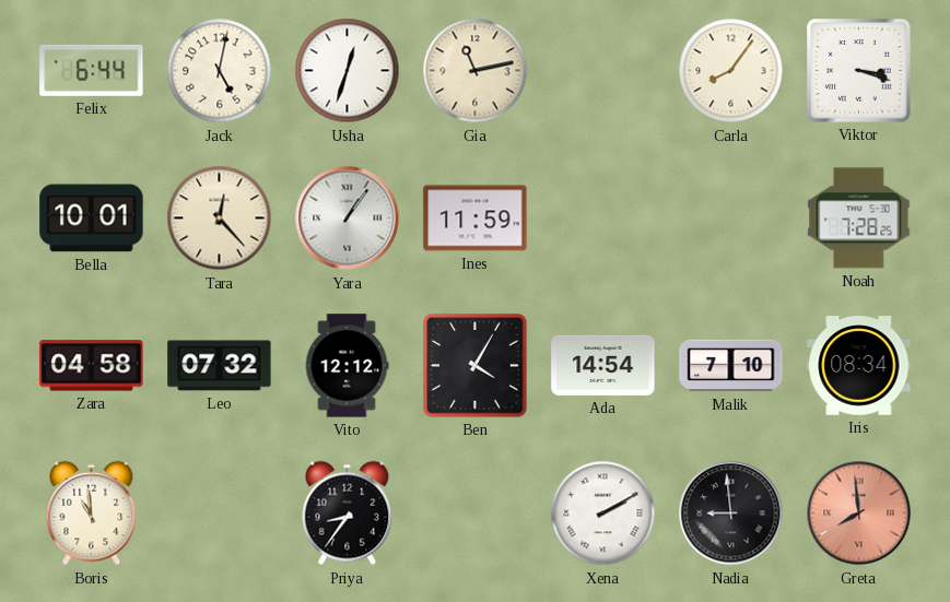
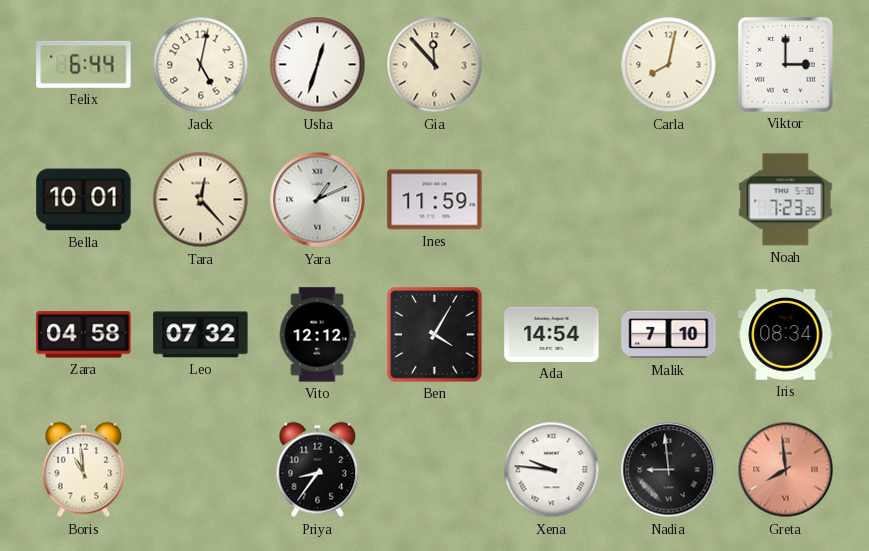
Gia: 11:13 -> 11:53
Carla: 8:06 -> 8:02
Viktor: 3:18 -> 3:00
Yara: 1:06 -> 1:11
Noah: 7:28 -> 7:23
Xena: 2:10 -> 9:46
